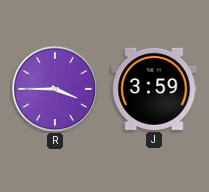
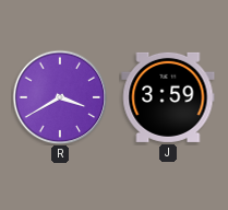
R: 3:45 -> 3:40
